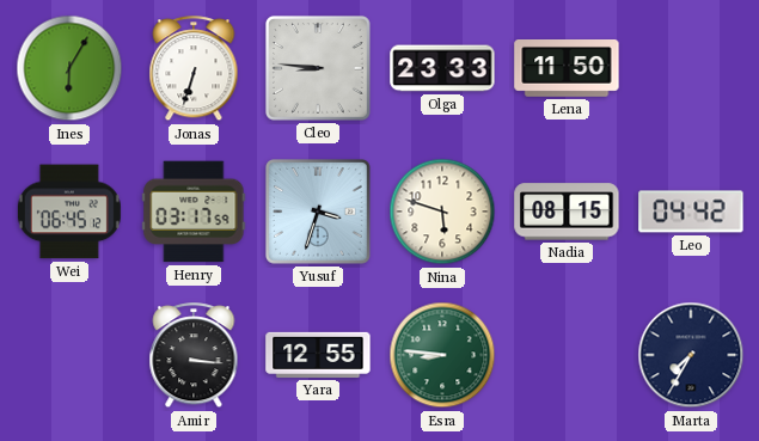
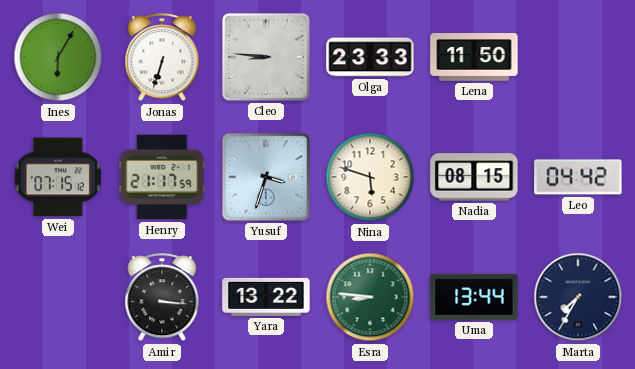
Wei: 06:45 -> 07:15
Henry: 03:17 -> 21:17
Yara: 12:55 -> 13:22
Uma: none -> 13:44
